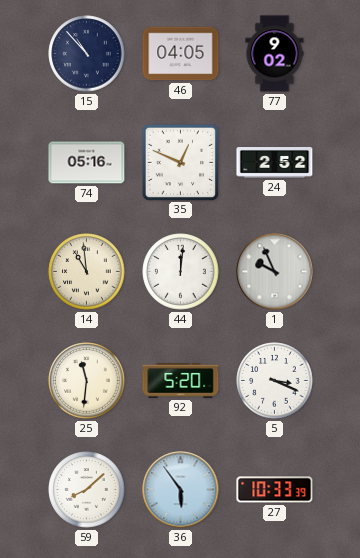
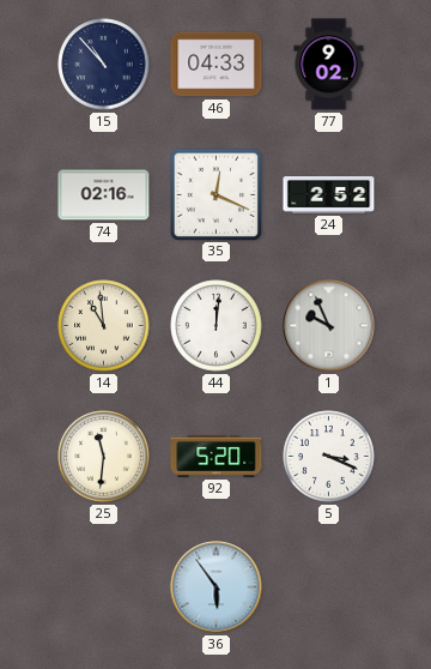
46: 04:05 -> 04:33
74: 05:16 -> 02:16
35: 12:49 -> 12:19
59: 8:08 -> none
27: 10:33 -> none
